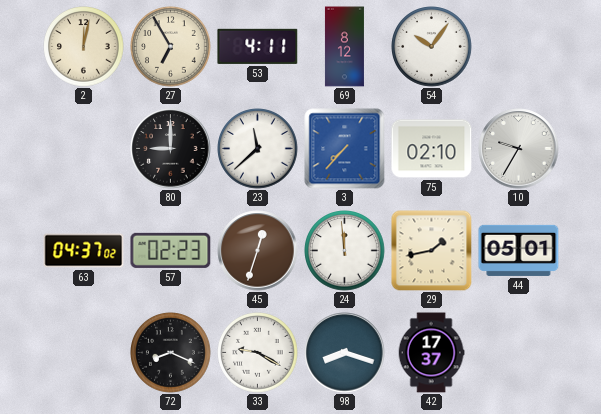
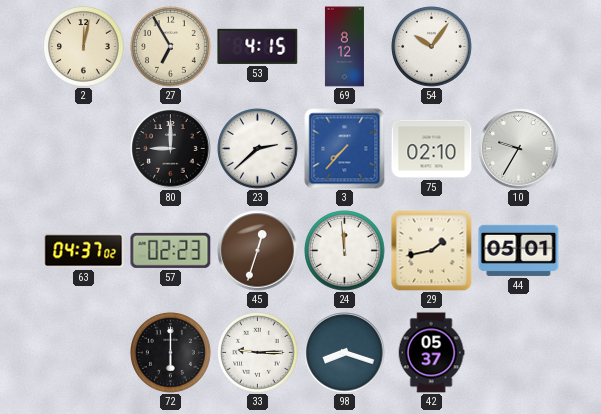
53: 4:11 -> 4:15
23: 11:38 -> 2:38
72: 8:19 -> 6:00
33: 9:20 -> 9:15
42: 17:37 -> 05:37
